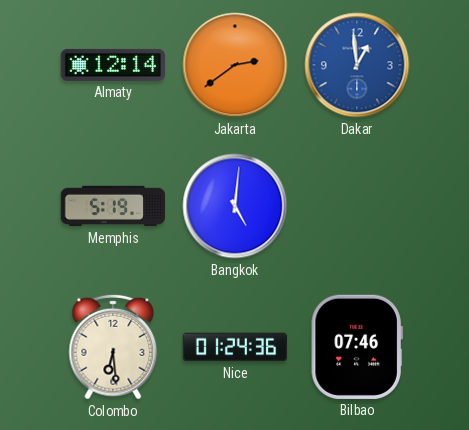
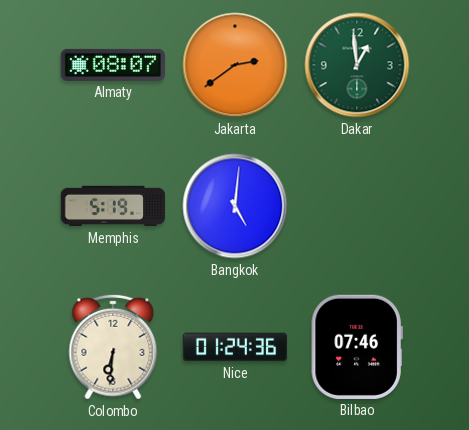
Almaty: 12:14 -> 08:07
Dakar dial: blue -> green
Colombo: 6:29 -> 6:31
